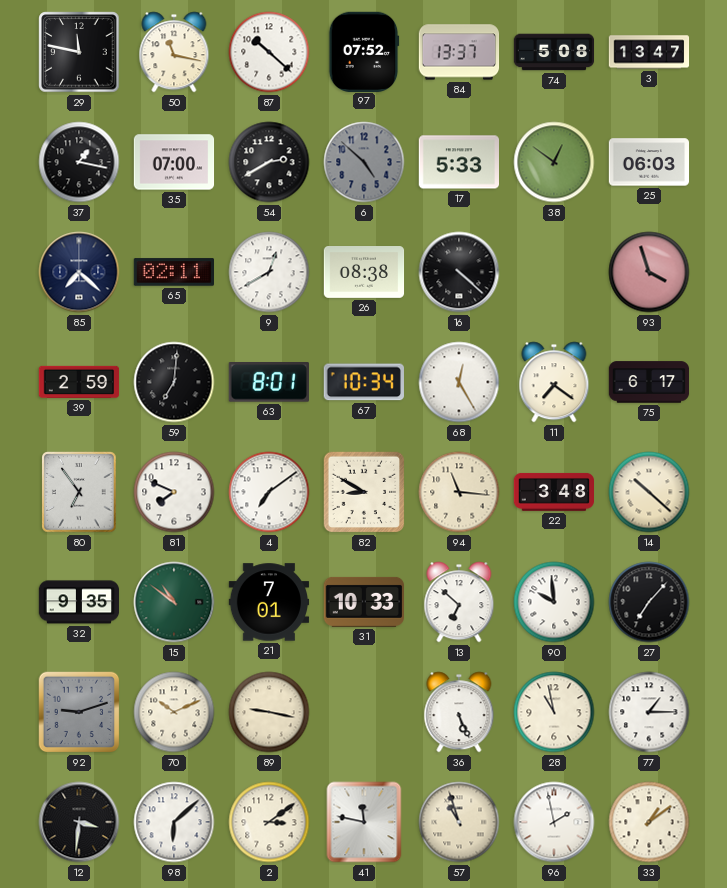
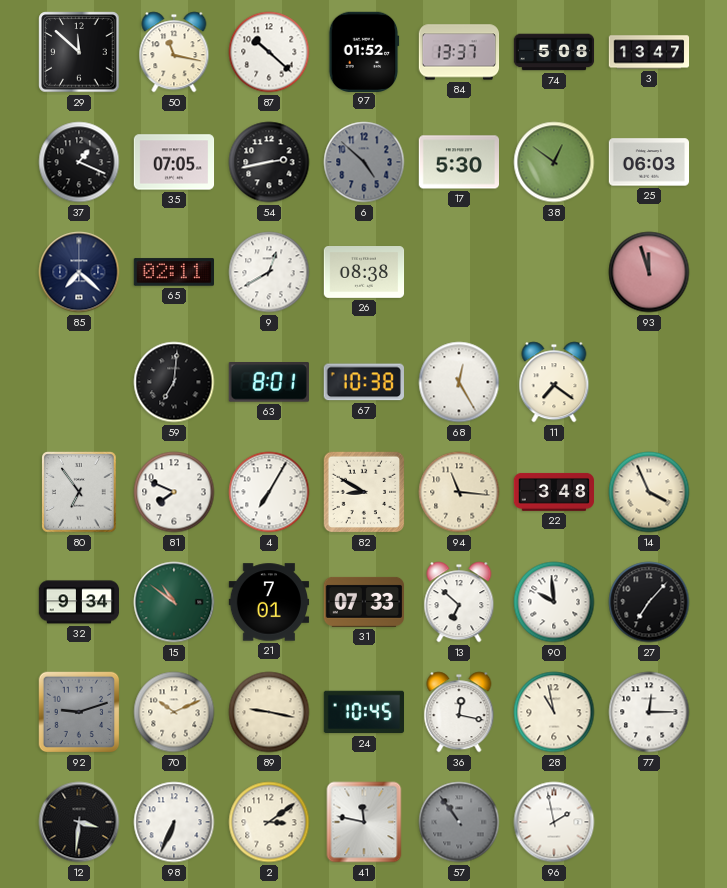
29: 11:47 -> 11:52
97: 07:52 -> 01:52
37: 1:17 -> 1:19
35: 07:00 -> 07:05
54: 2:40 -> 2:43
17: 5:33 -> 5:30
16: 4:22 -> none
93: 3:57 -> 11:57
39: 2:59 -> none
67: 10:34 -> 10:38
75: 6:17 -> none
4: 7:09 -> 7:05
14: 10:22 -> 3:56
32: 9:35 -> 9:34
31: 10:33 -> 07:33
24: none -> 10:45
36: 5:26 -> 12:17
77: 1:15 -> 12:15
98: 6:08 -> 6:34
57: 10:57 -> 10:54
57 dial: cream -> grey
33: 1:09 -> none
